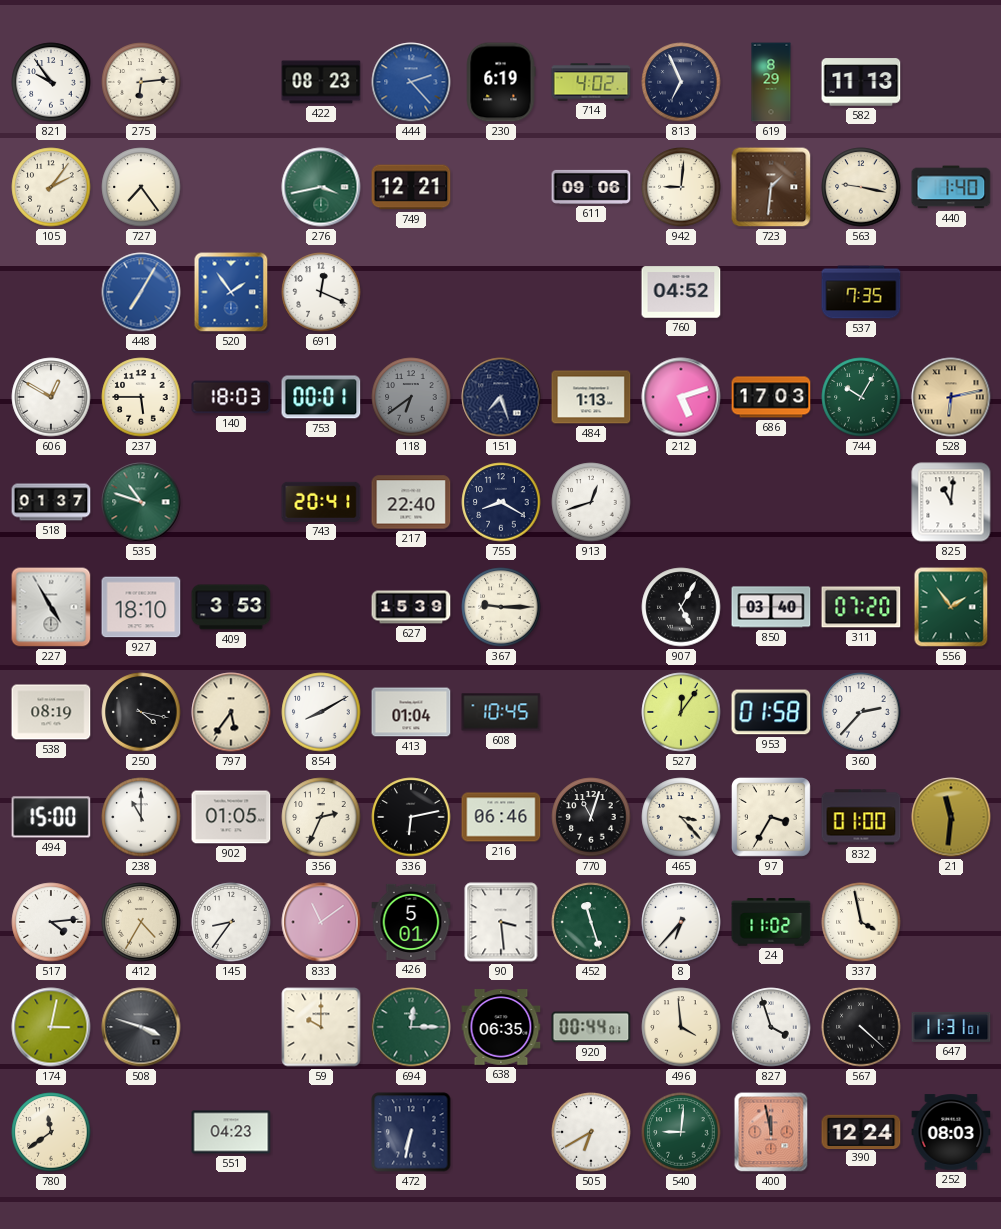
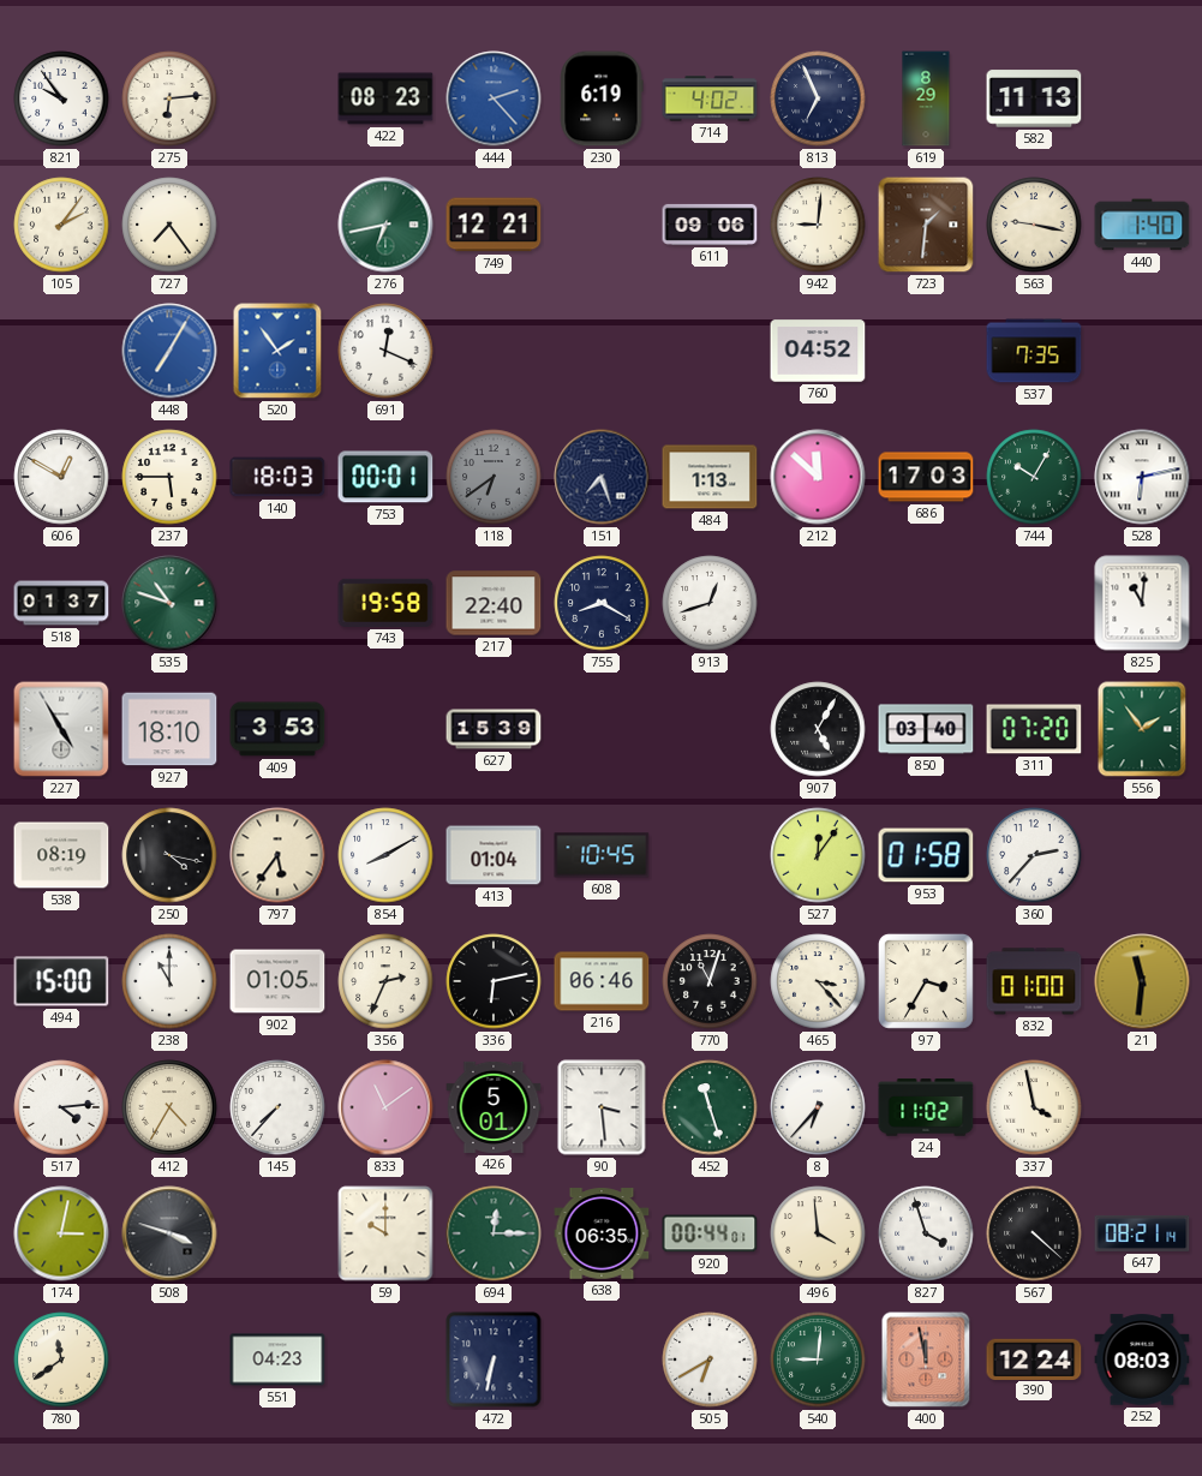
276: 3:43 -> 6:43
212: 5:12 -> 11:52
528 dial: champagne -> white
743: 20:41 -> 19:58
367: 9:15 -> none
145: 8:36 -> 7:37
647: 11:31 -> 08:21
